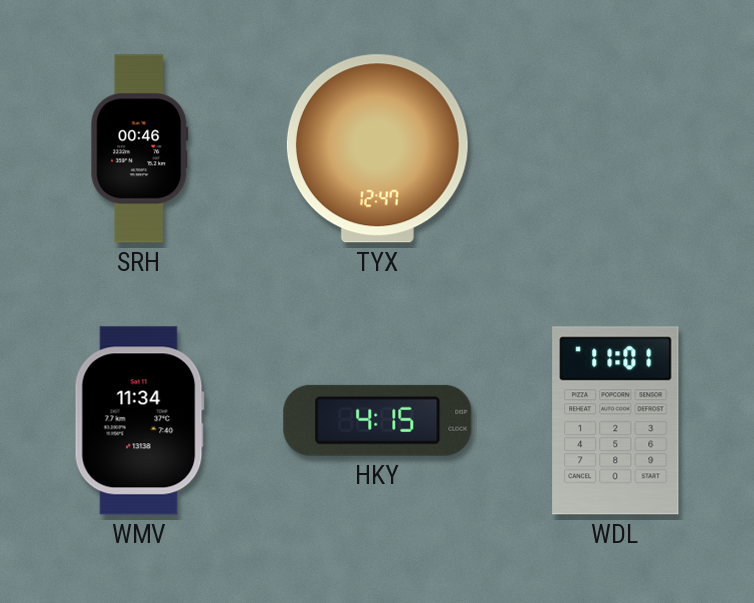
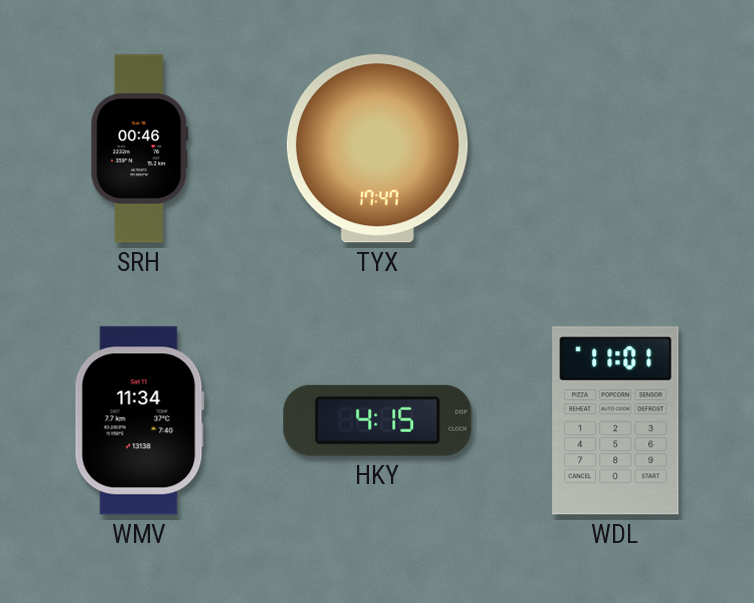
TYX: 12:47 -> 17:47
